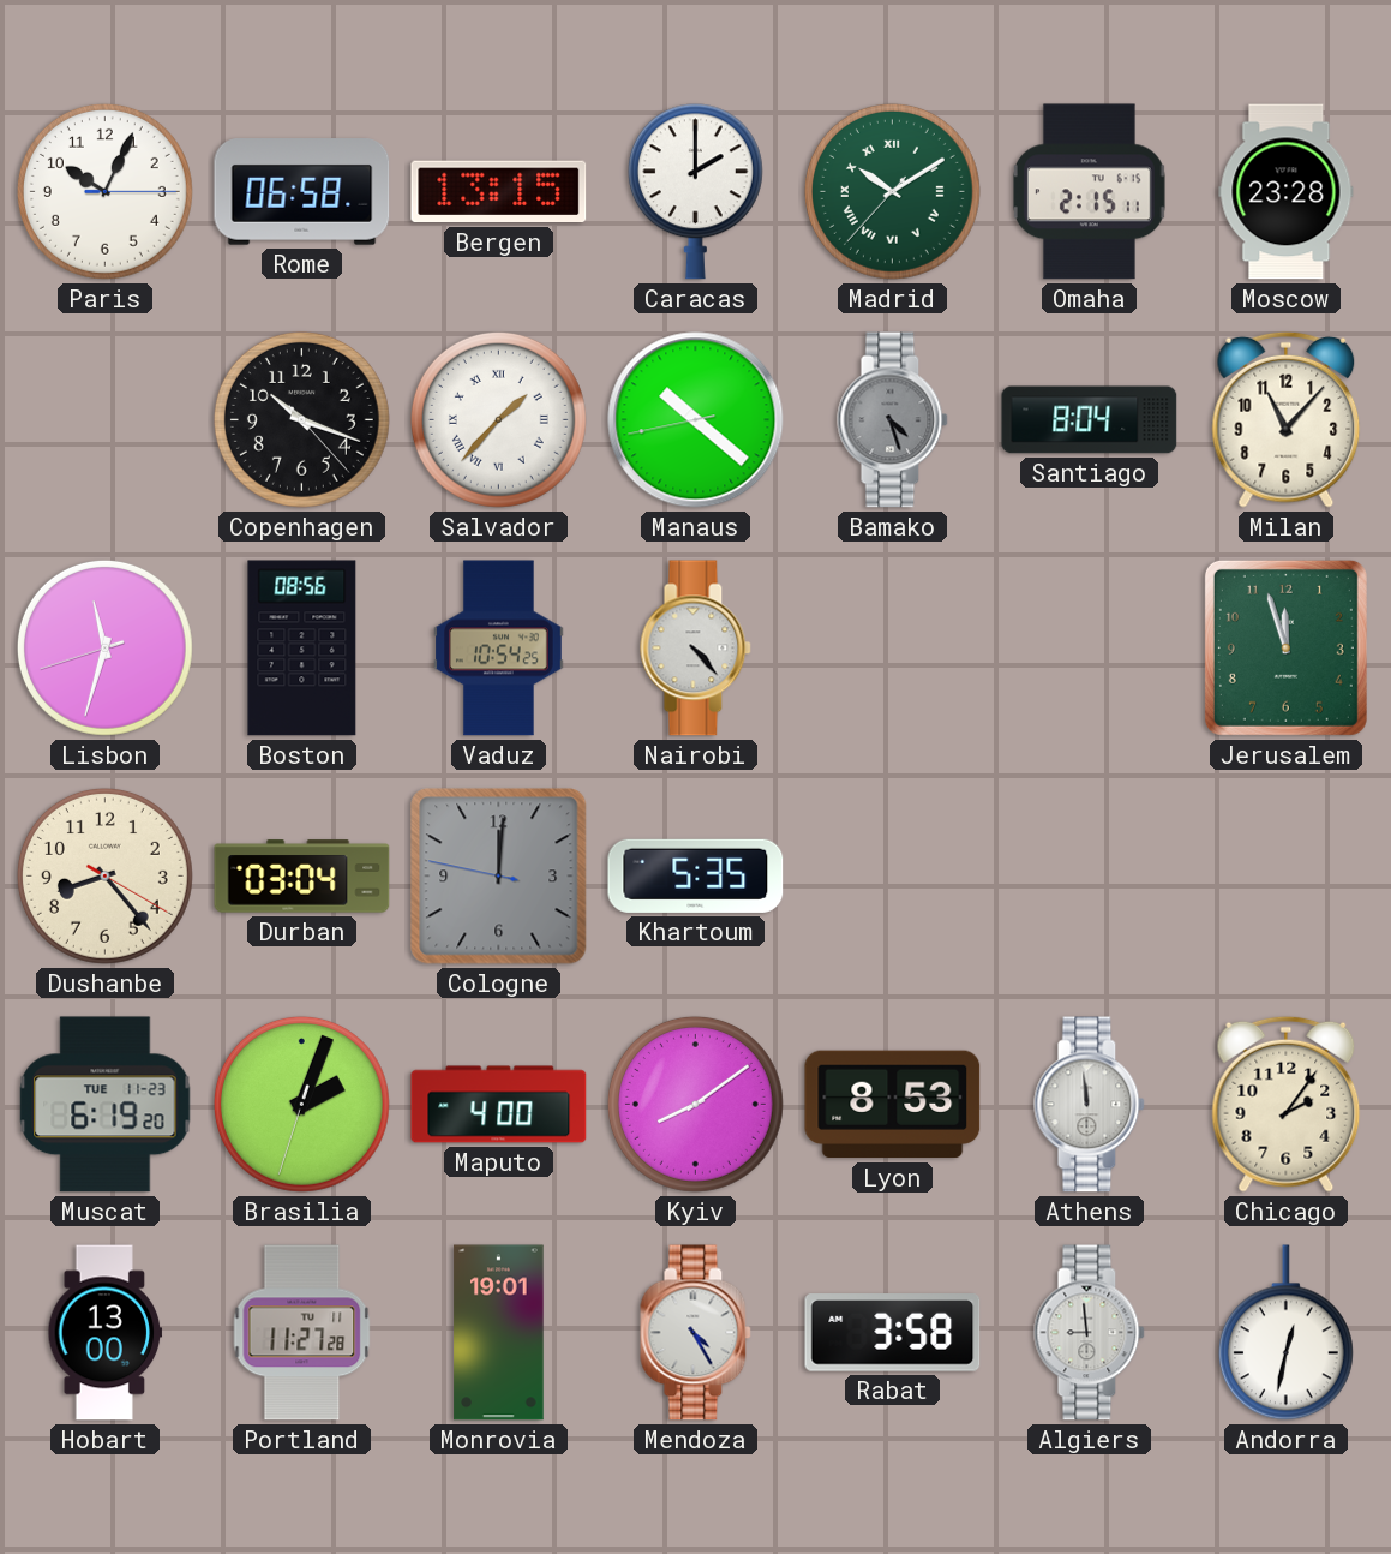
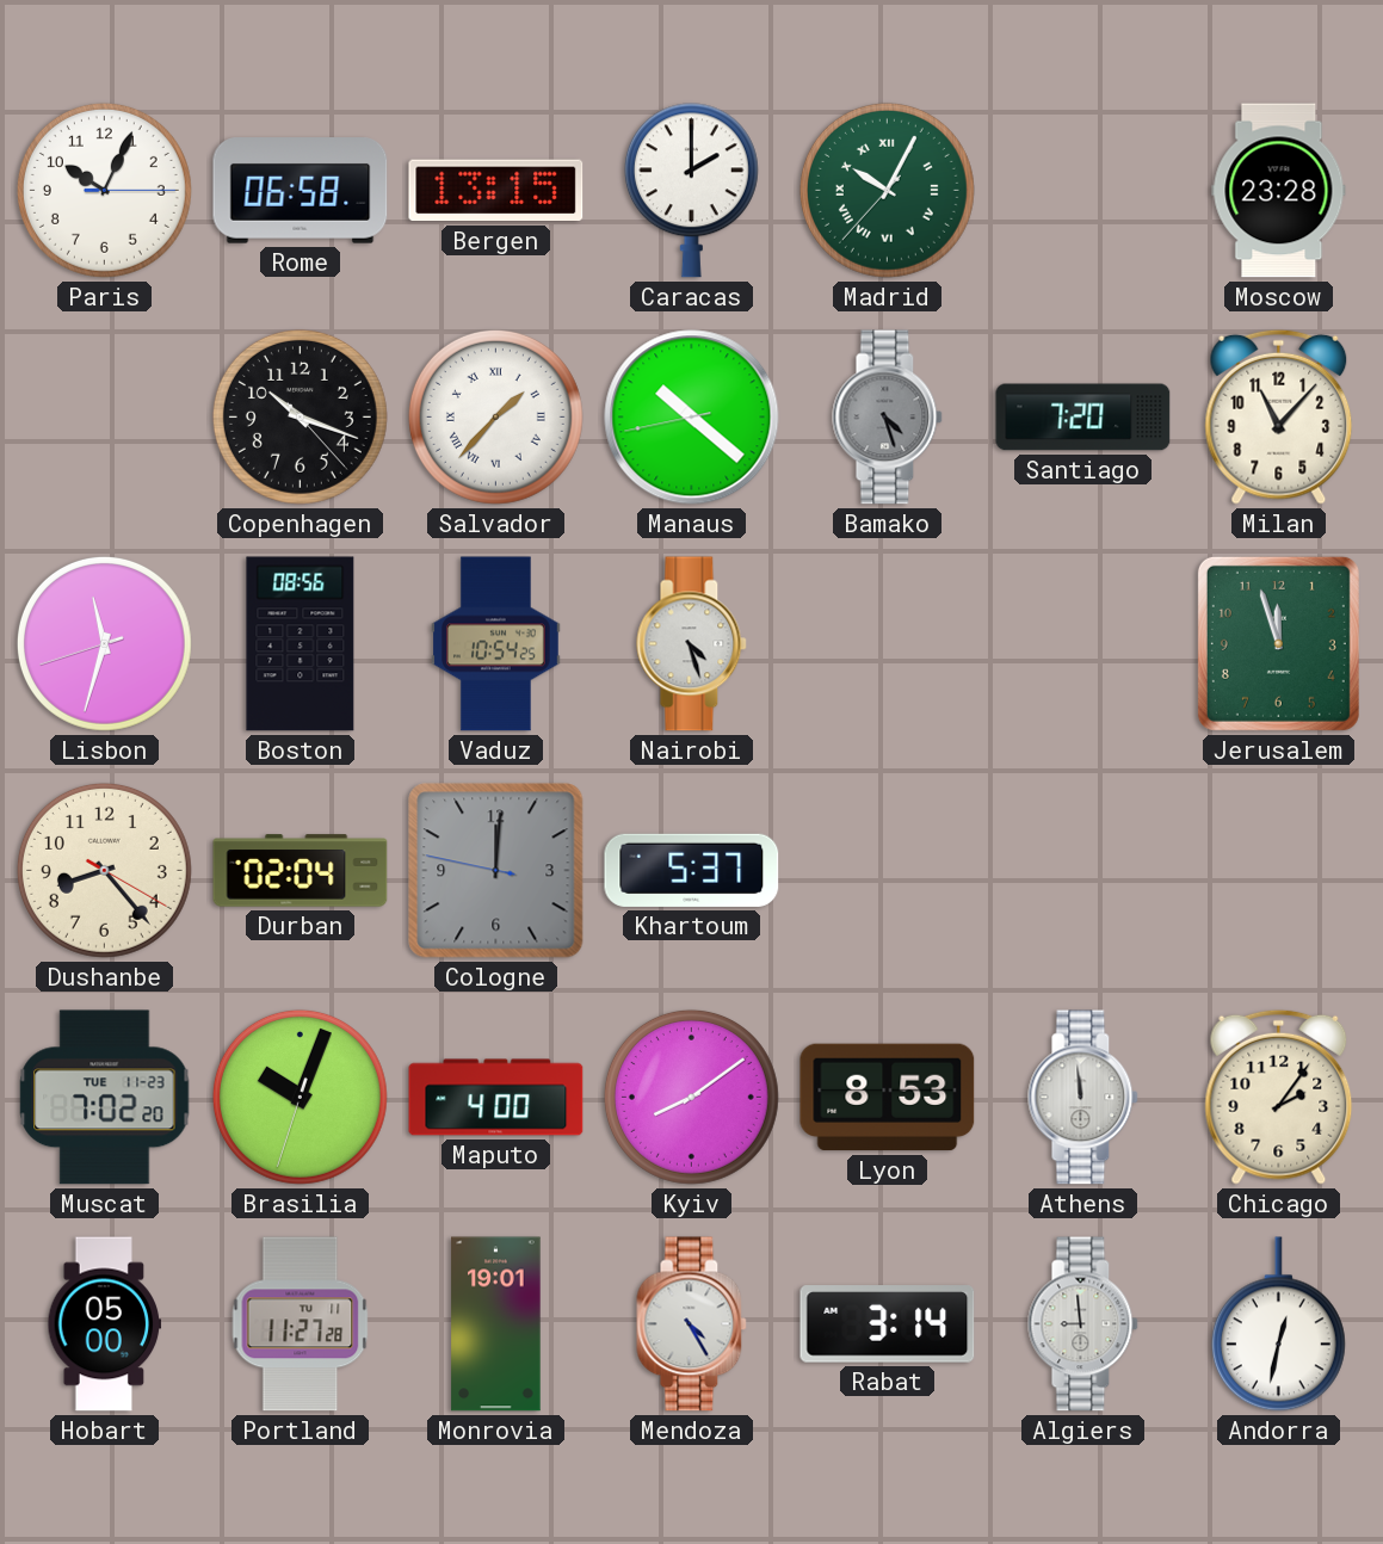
Madrid: 10:09 -> 10:04
Omaha: 2:15 -> none
Santiago: 8:04 -> 7:20
Nairobi: 4:23 -> 4:27
Durban: 03:04 -> 02:04
Khartoum: 5:35 -> 5:37
Muscat: 6:19 -> 7:02
Brasilia: 2:03 -> 10:03
Hobart: 13:00 -> 05:00
Rabat: 3:58 -> 3:14
